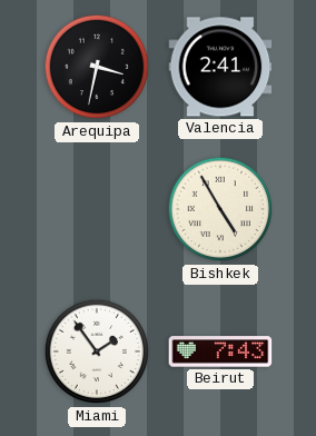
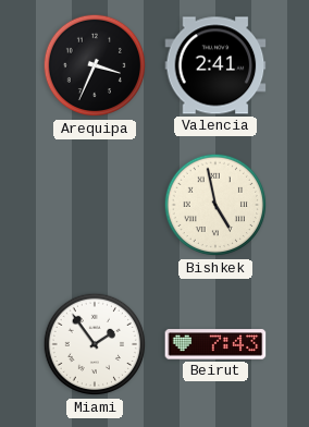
Arequipa: 3:32 -> 3:34
Bishkek: 4:55 -> 4:58
